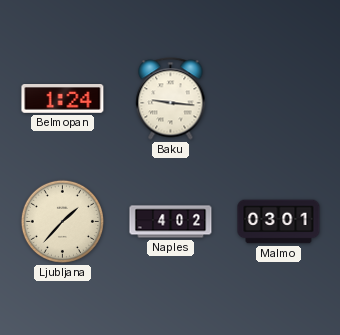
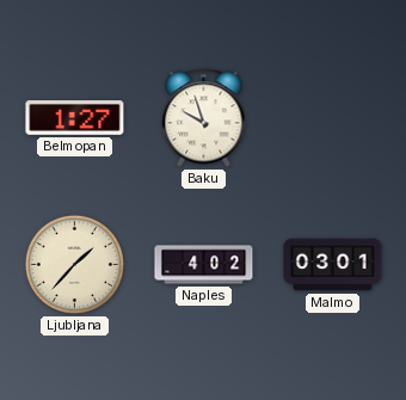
Belmopan: 1:24 -> 1:27
Baku: 9:16 -> 9:57
